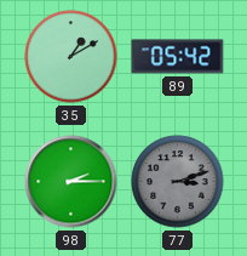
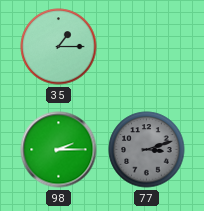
35: 1:10 -> 1:15
89: 05:42 -> none
